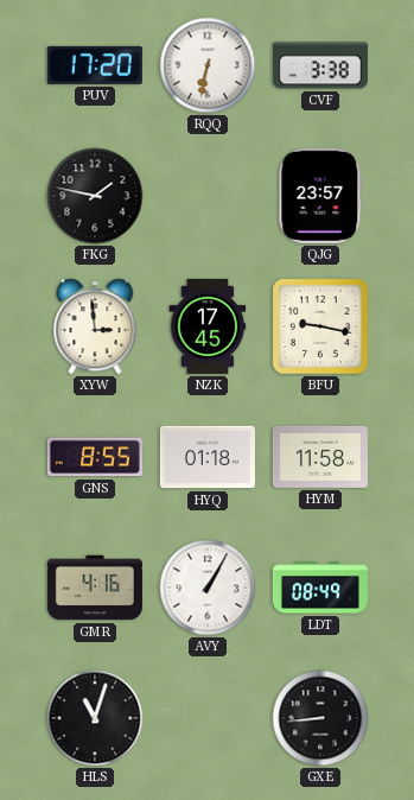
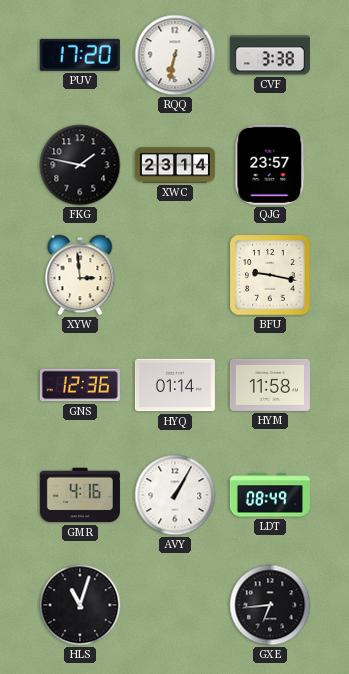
XWC: none -> 23:14
NZK: 17:45 -> none
GNS: 8:55 -> 12:36
HYQ: 01:18 -> 01:14
GXE: 8:44 -> 6:44
